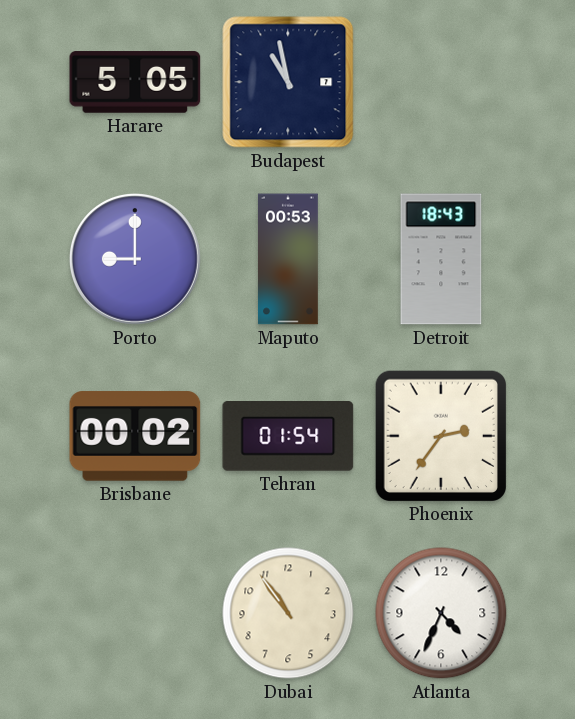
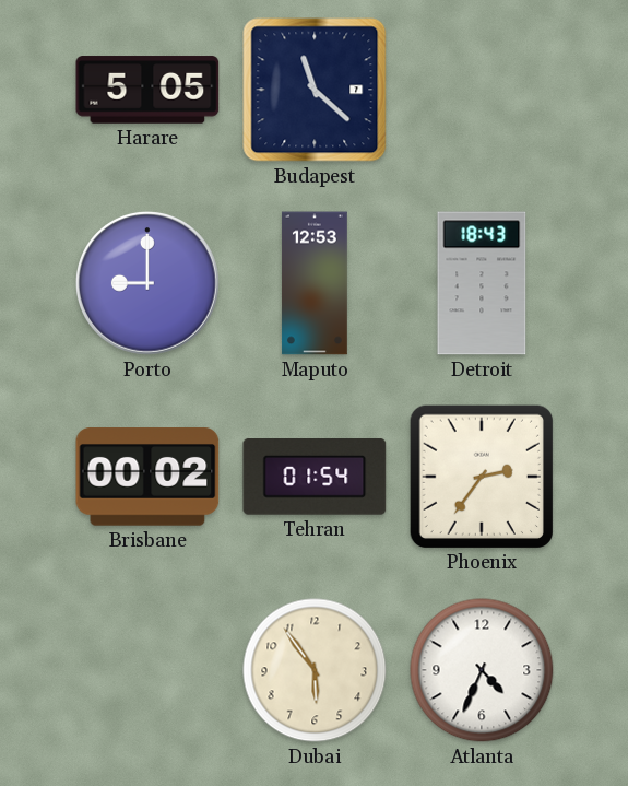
Budapest: 10:58 -> 11:22
Maputo: 00:53 -> 12:53
Dubai: 10:54 -> 5:54
